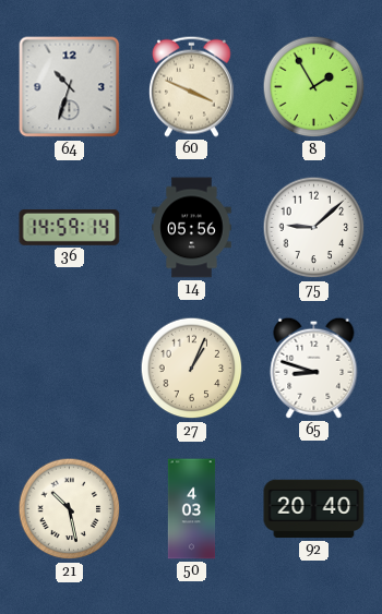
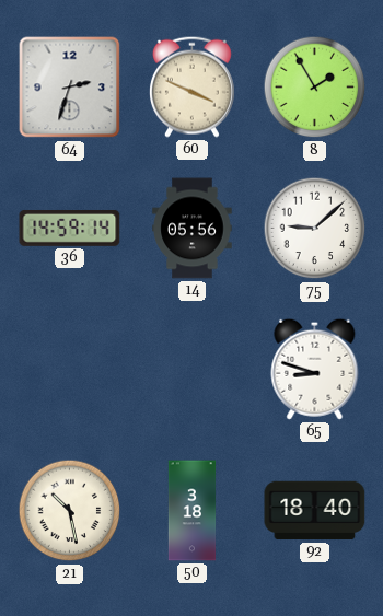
64: 10:33 -> 2:33
27: 1:04 -> none
50: 4:03 -> 3:18
92: 20:40 -> 18:40
